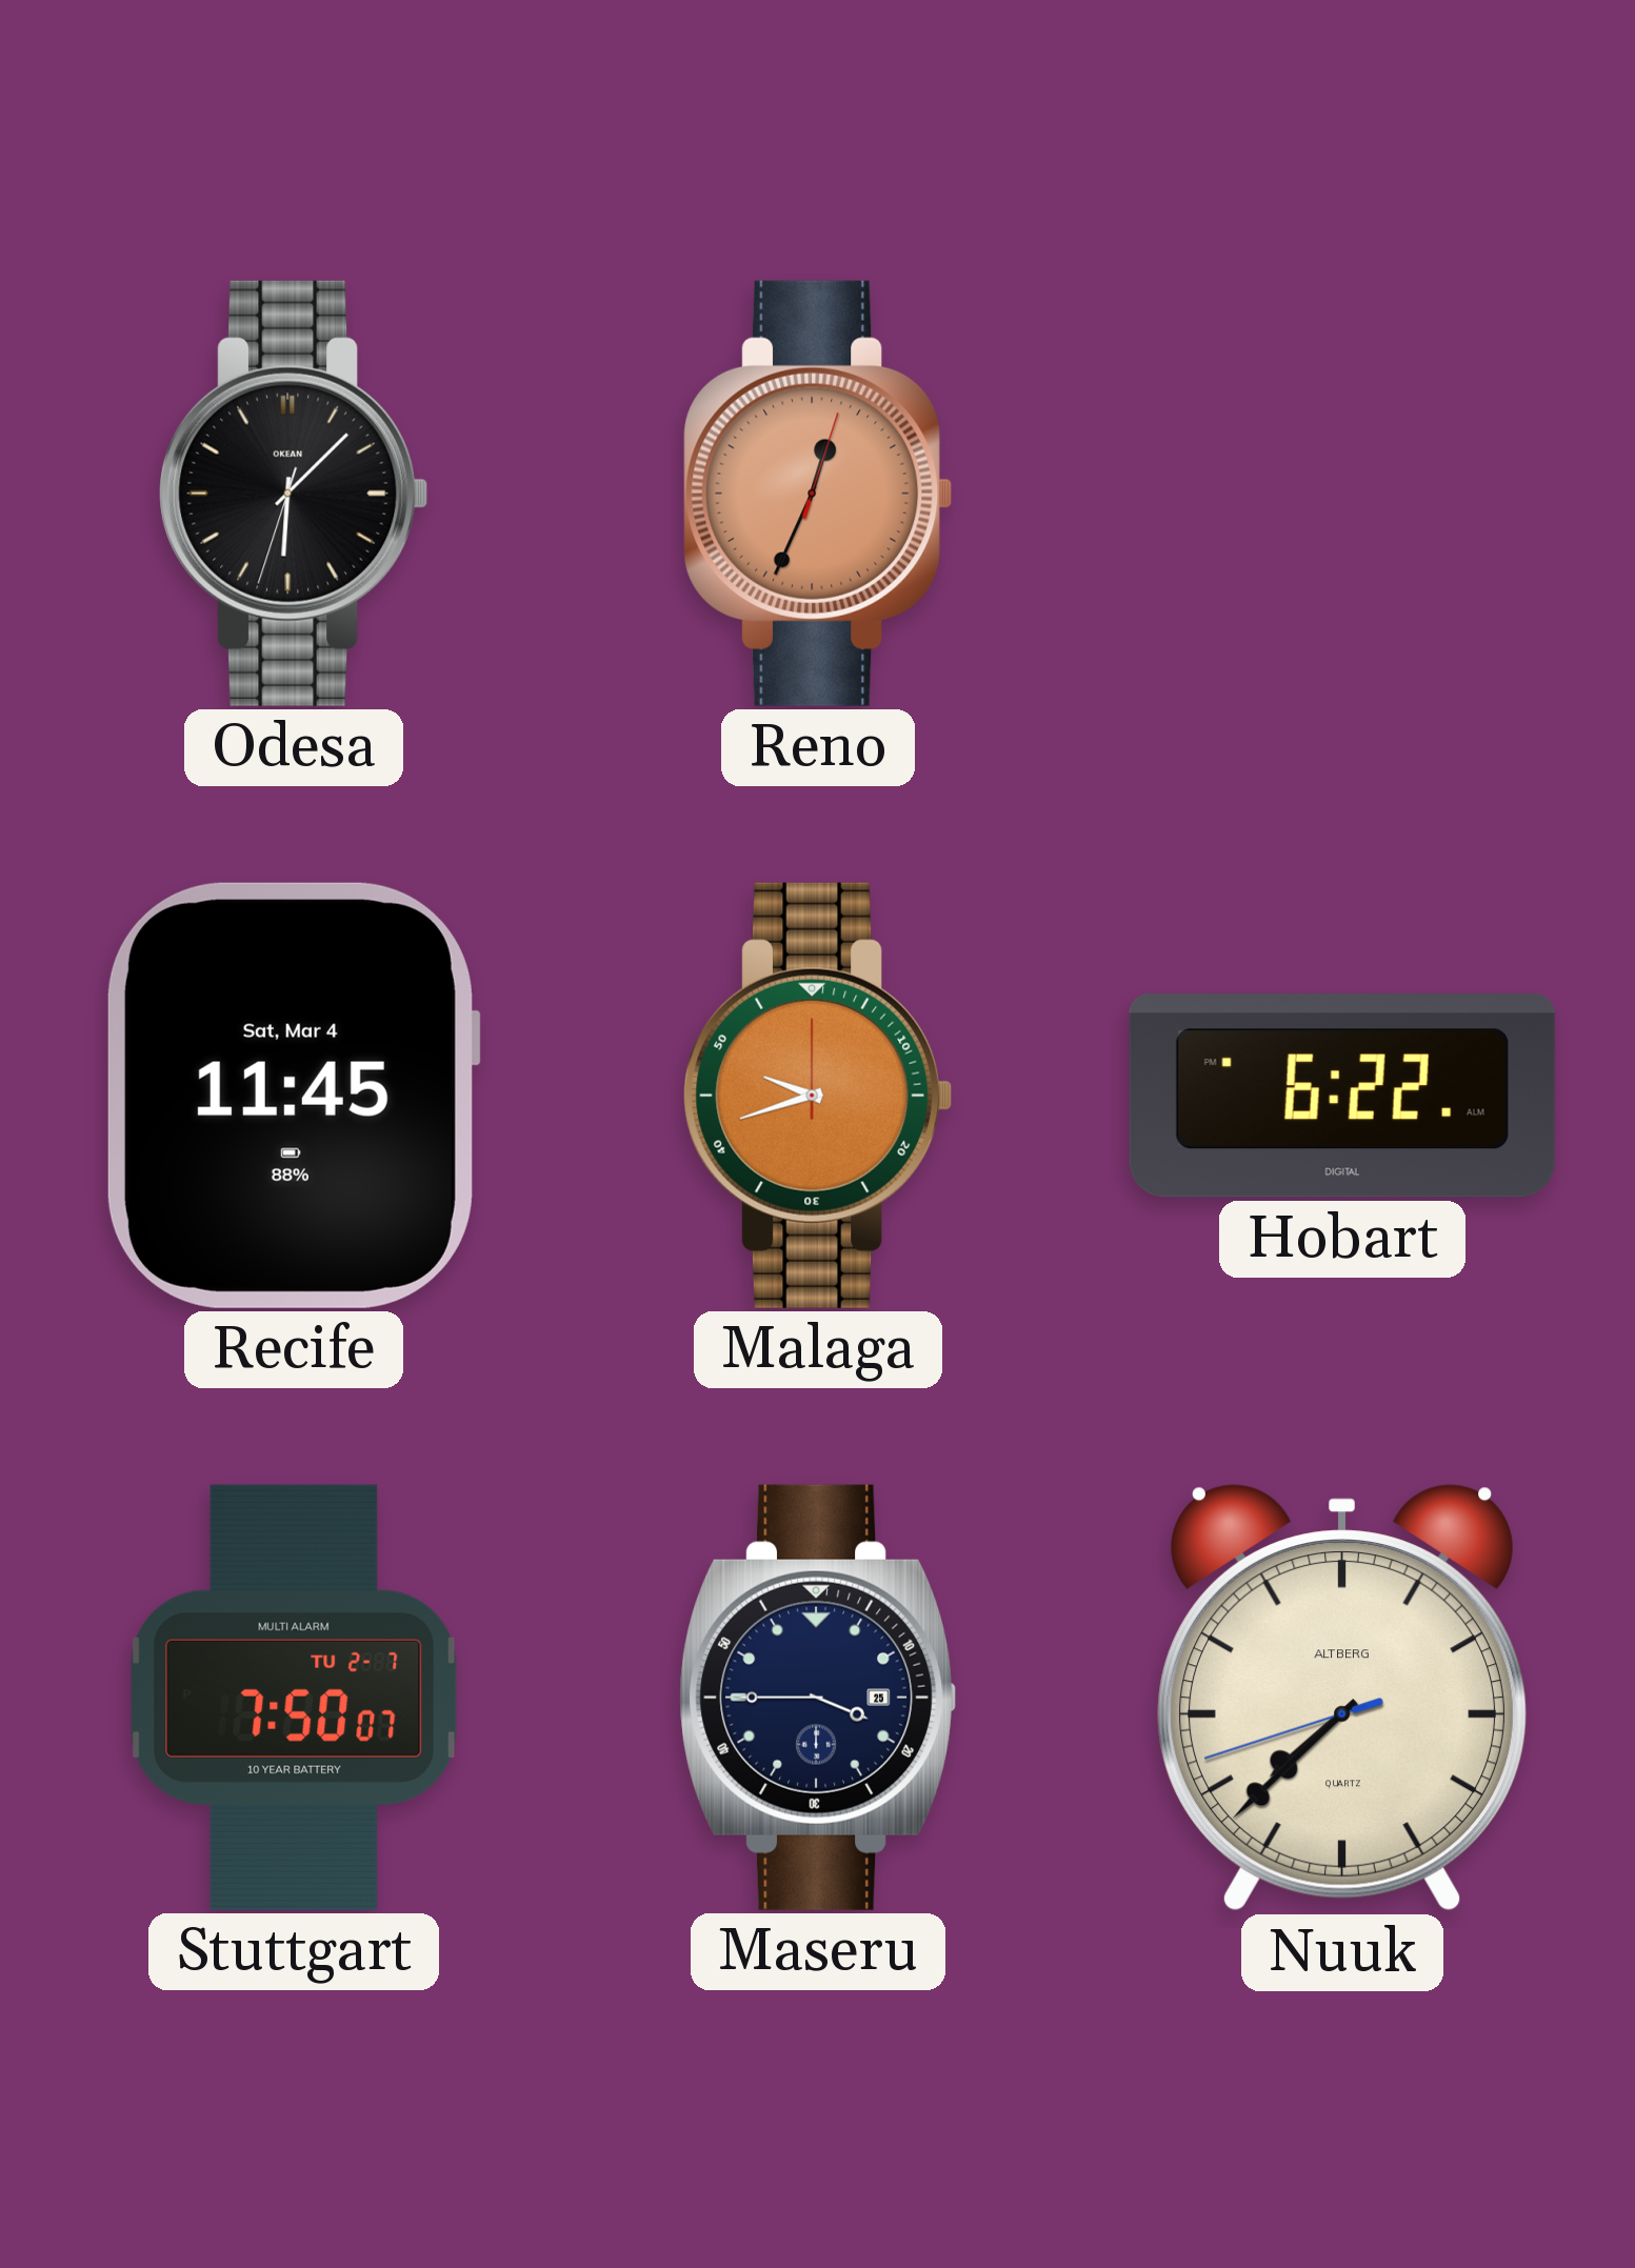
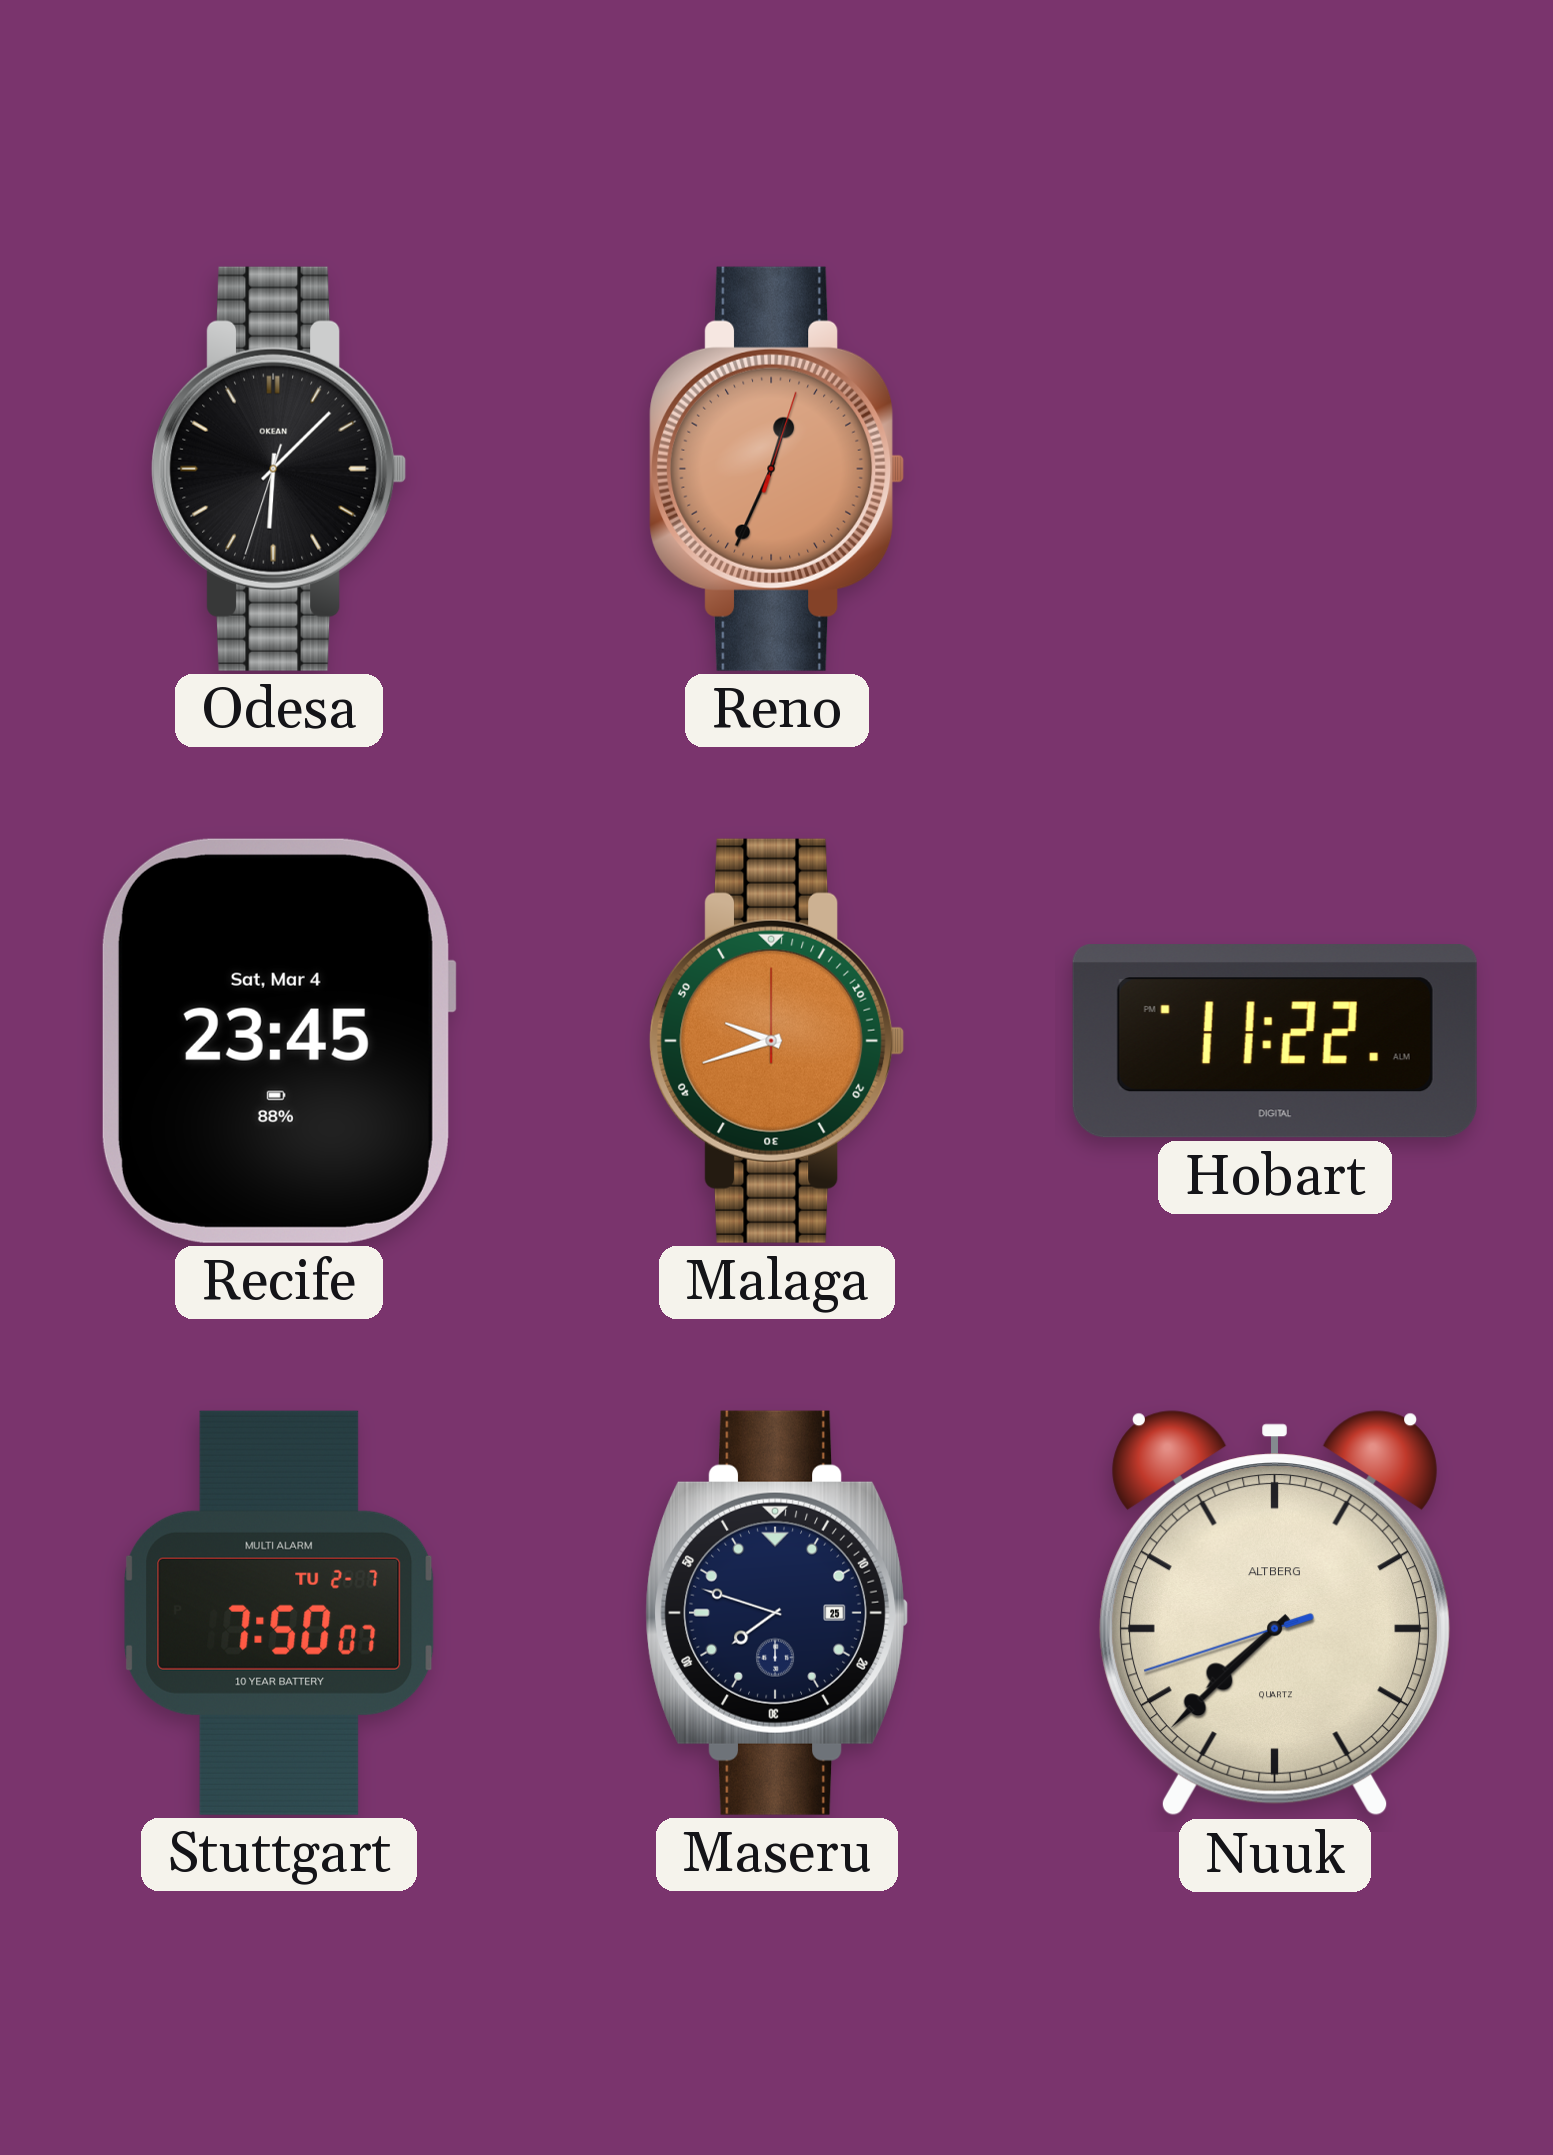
Recife: 11:45 -> 23:45
Hobart: 6:22 -> 11:22
Maseru: 3:45 -> 7:48
